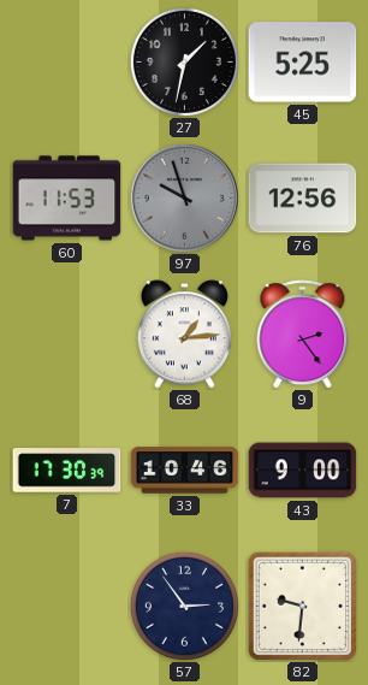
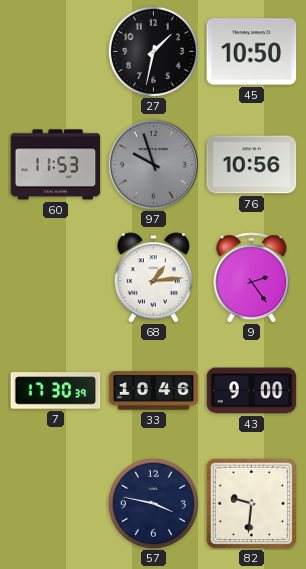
45: 5:25 -> 10:50
76: 12:56 -> 10:56
57: 2:54 -> 3:47
